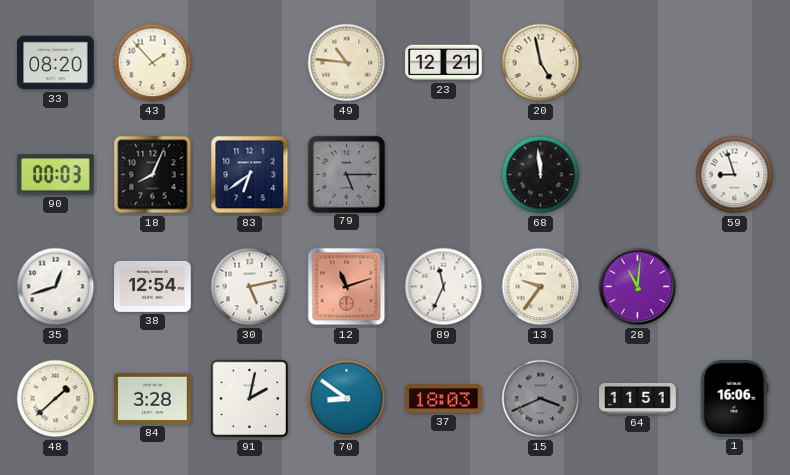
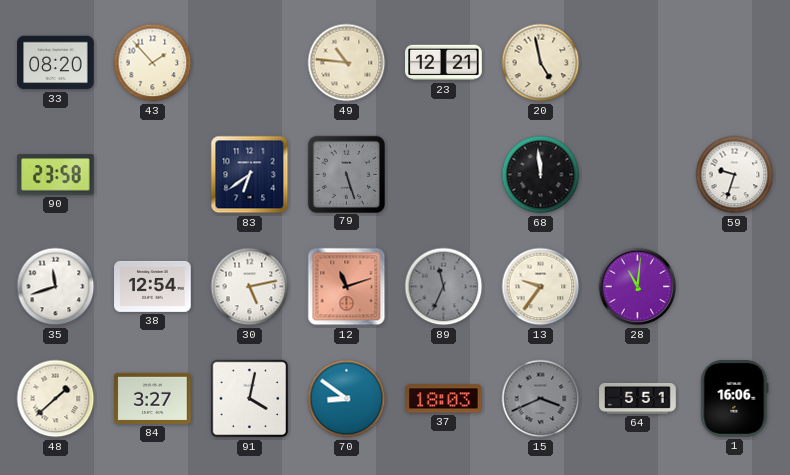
90: 00:03 -> 23:58
18: 8:04 -> none
79: 5:15 -> 5:27
59: 8:57 -> 9:33
35: 12:42 -> 11:42
89 dial: white -> grey
84: 3:28 -> 3:27
91: 2:02 -> 4:02
64: 11:51 -> 5:51
